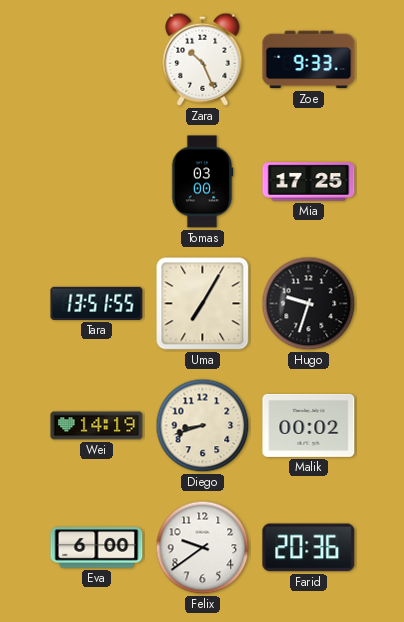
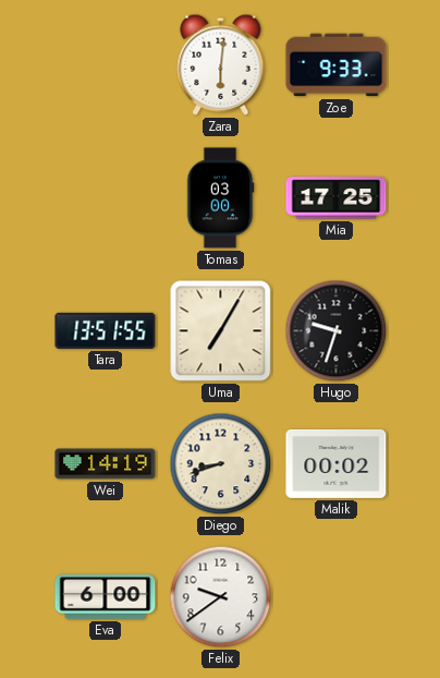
Zara: 10:26 -> 6:01
Farid: 20:36 -> none
